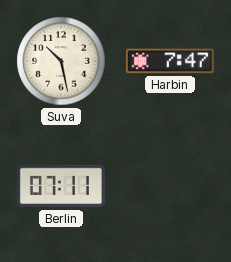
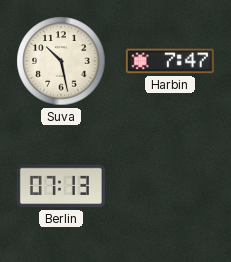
Berlin: 07:11 -> 07:13
